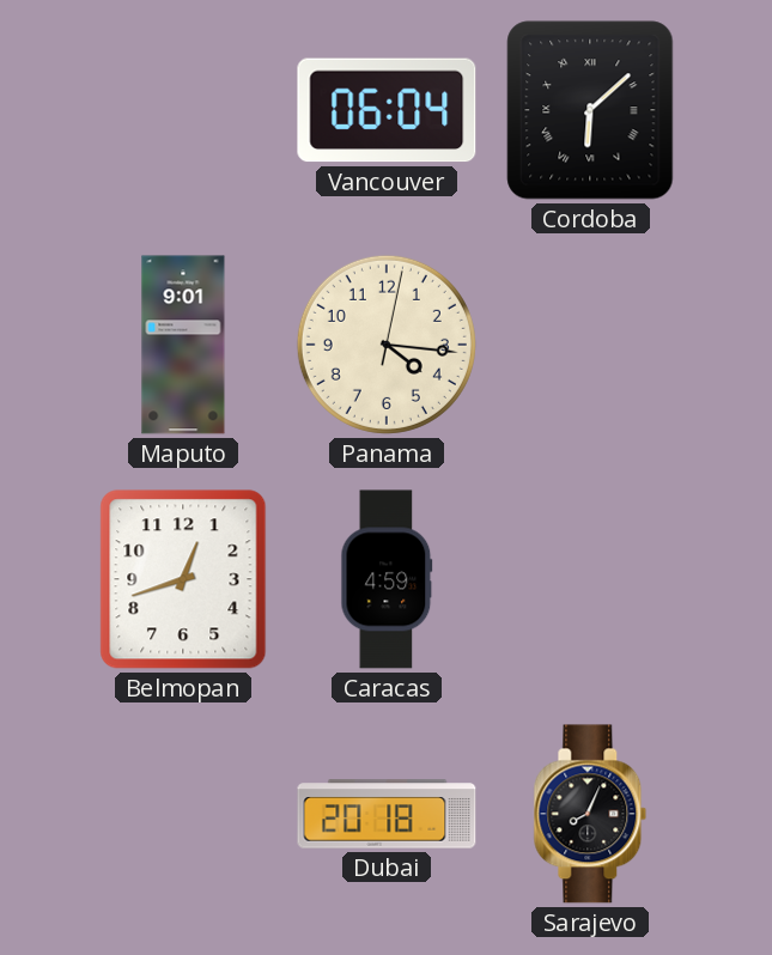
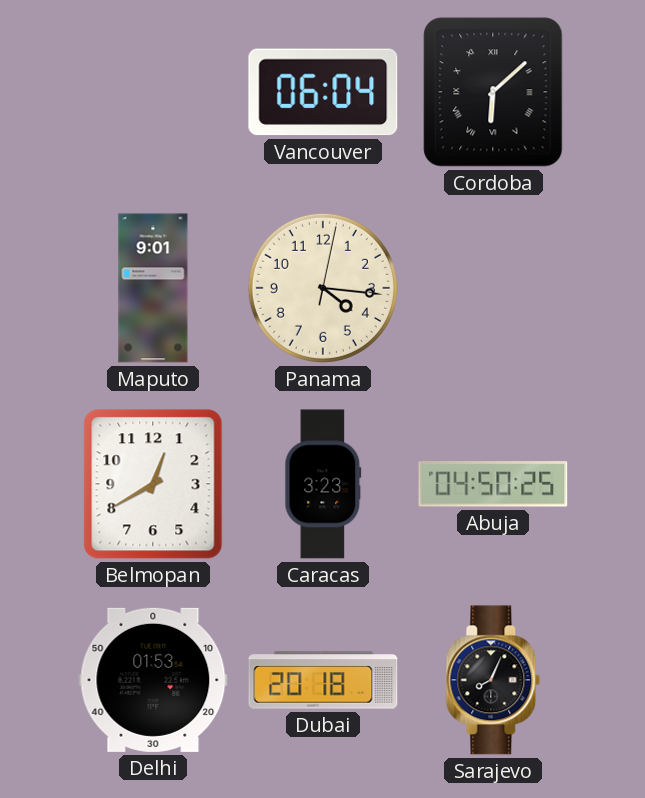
Belmopan: 12:42 -> 12:40
Caracas: 4:59 -> 3:23
Abuja: none -> 04:50
Delhi: none -> 01:53
